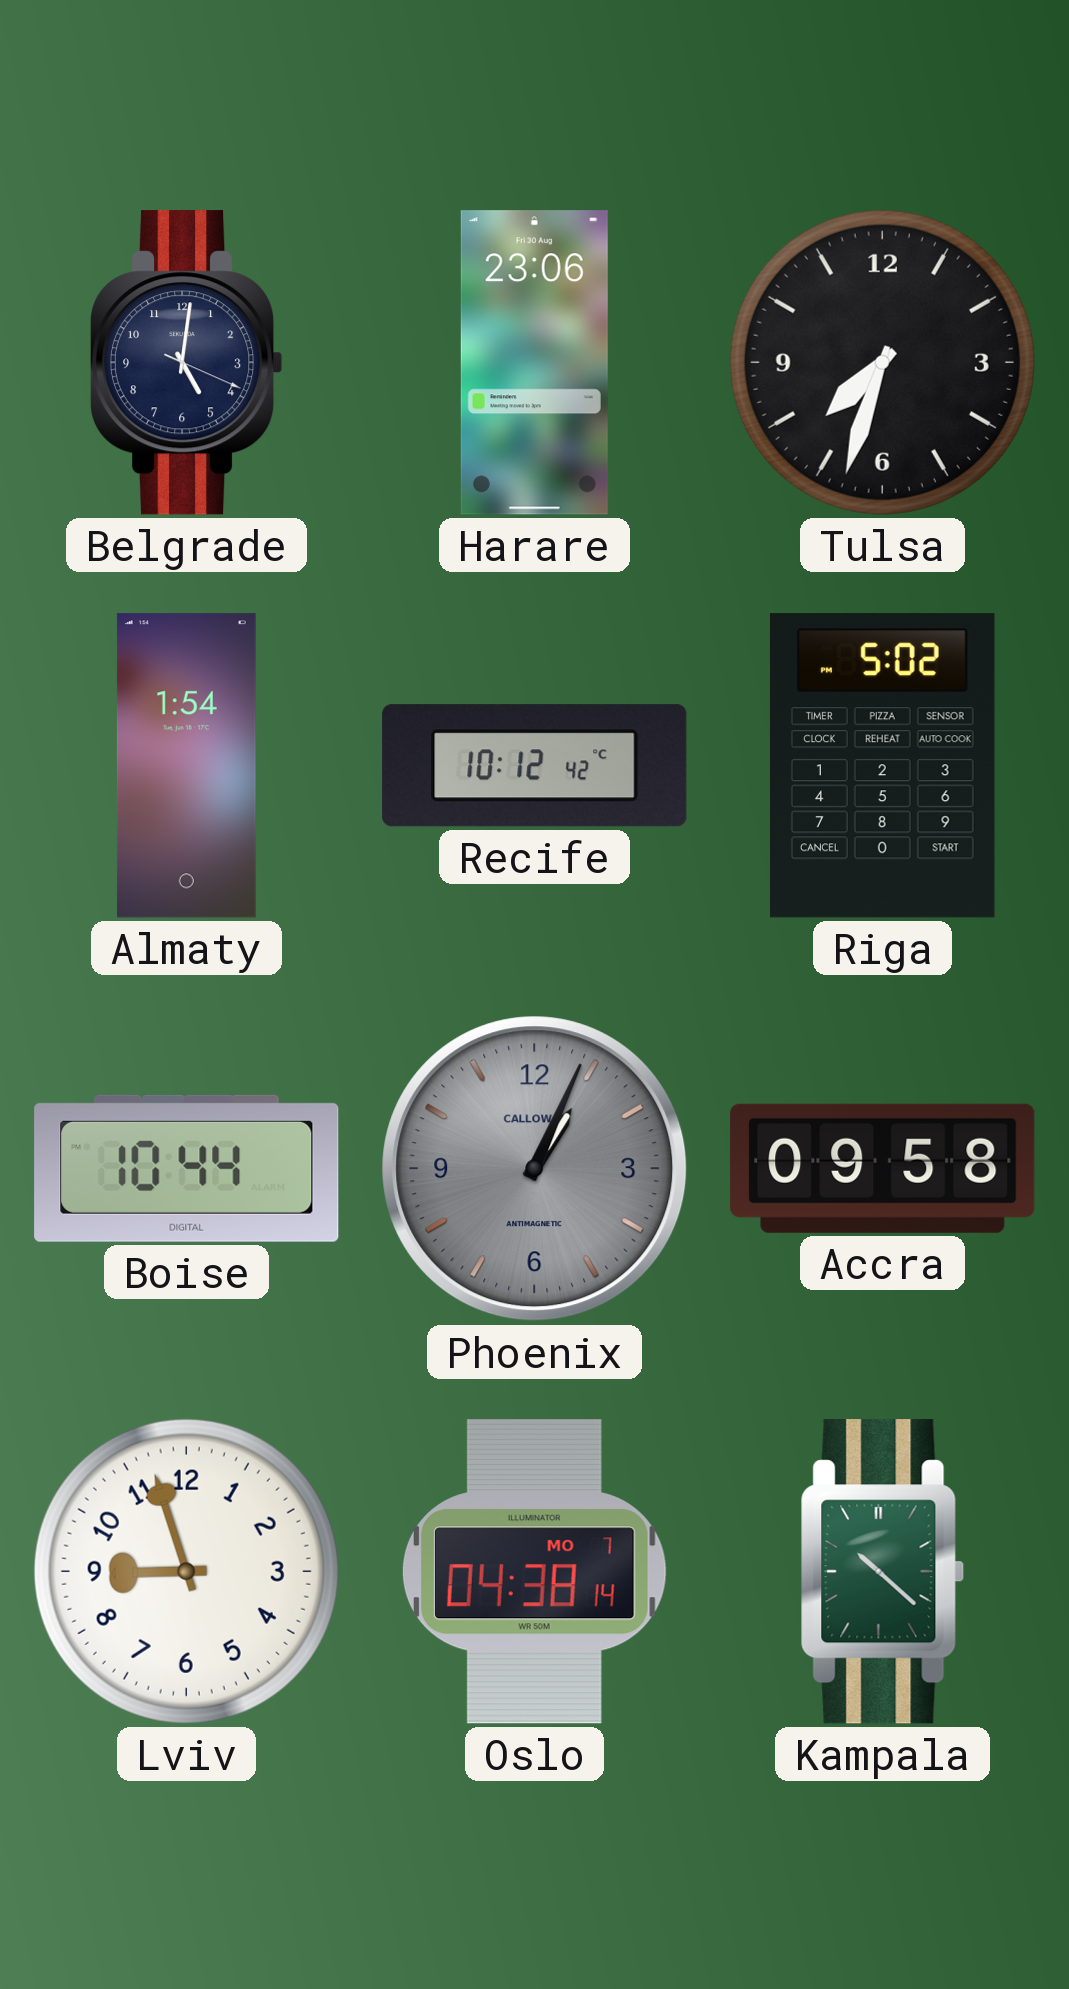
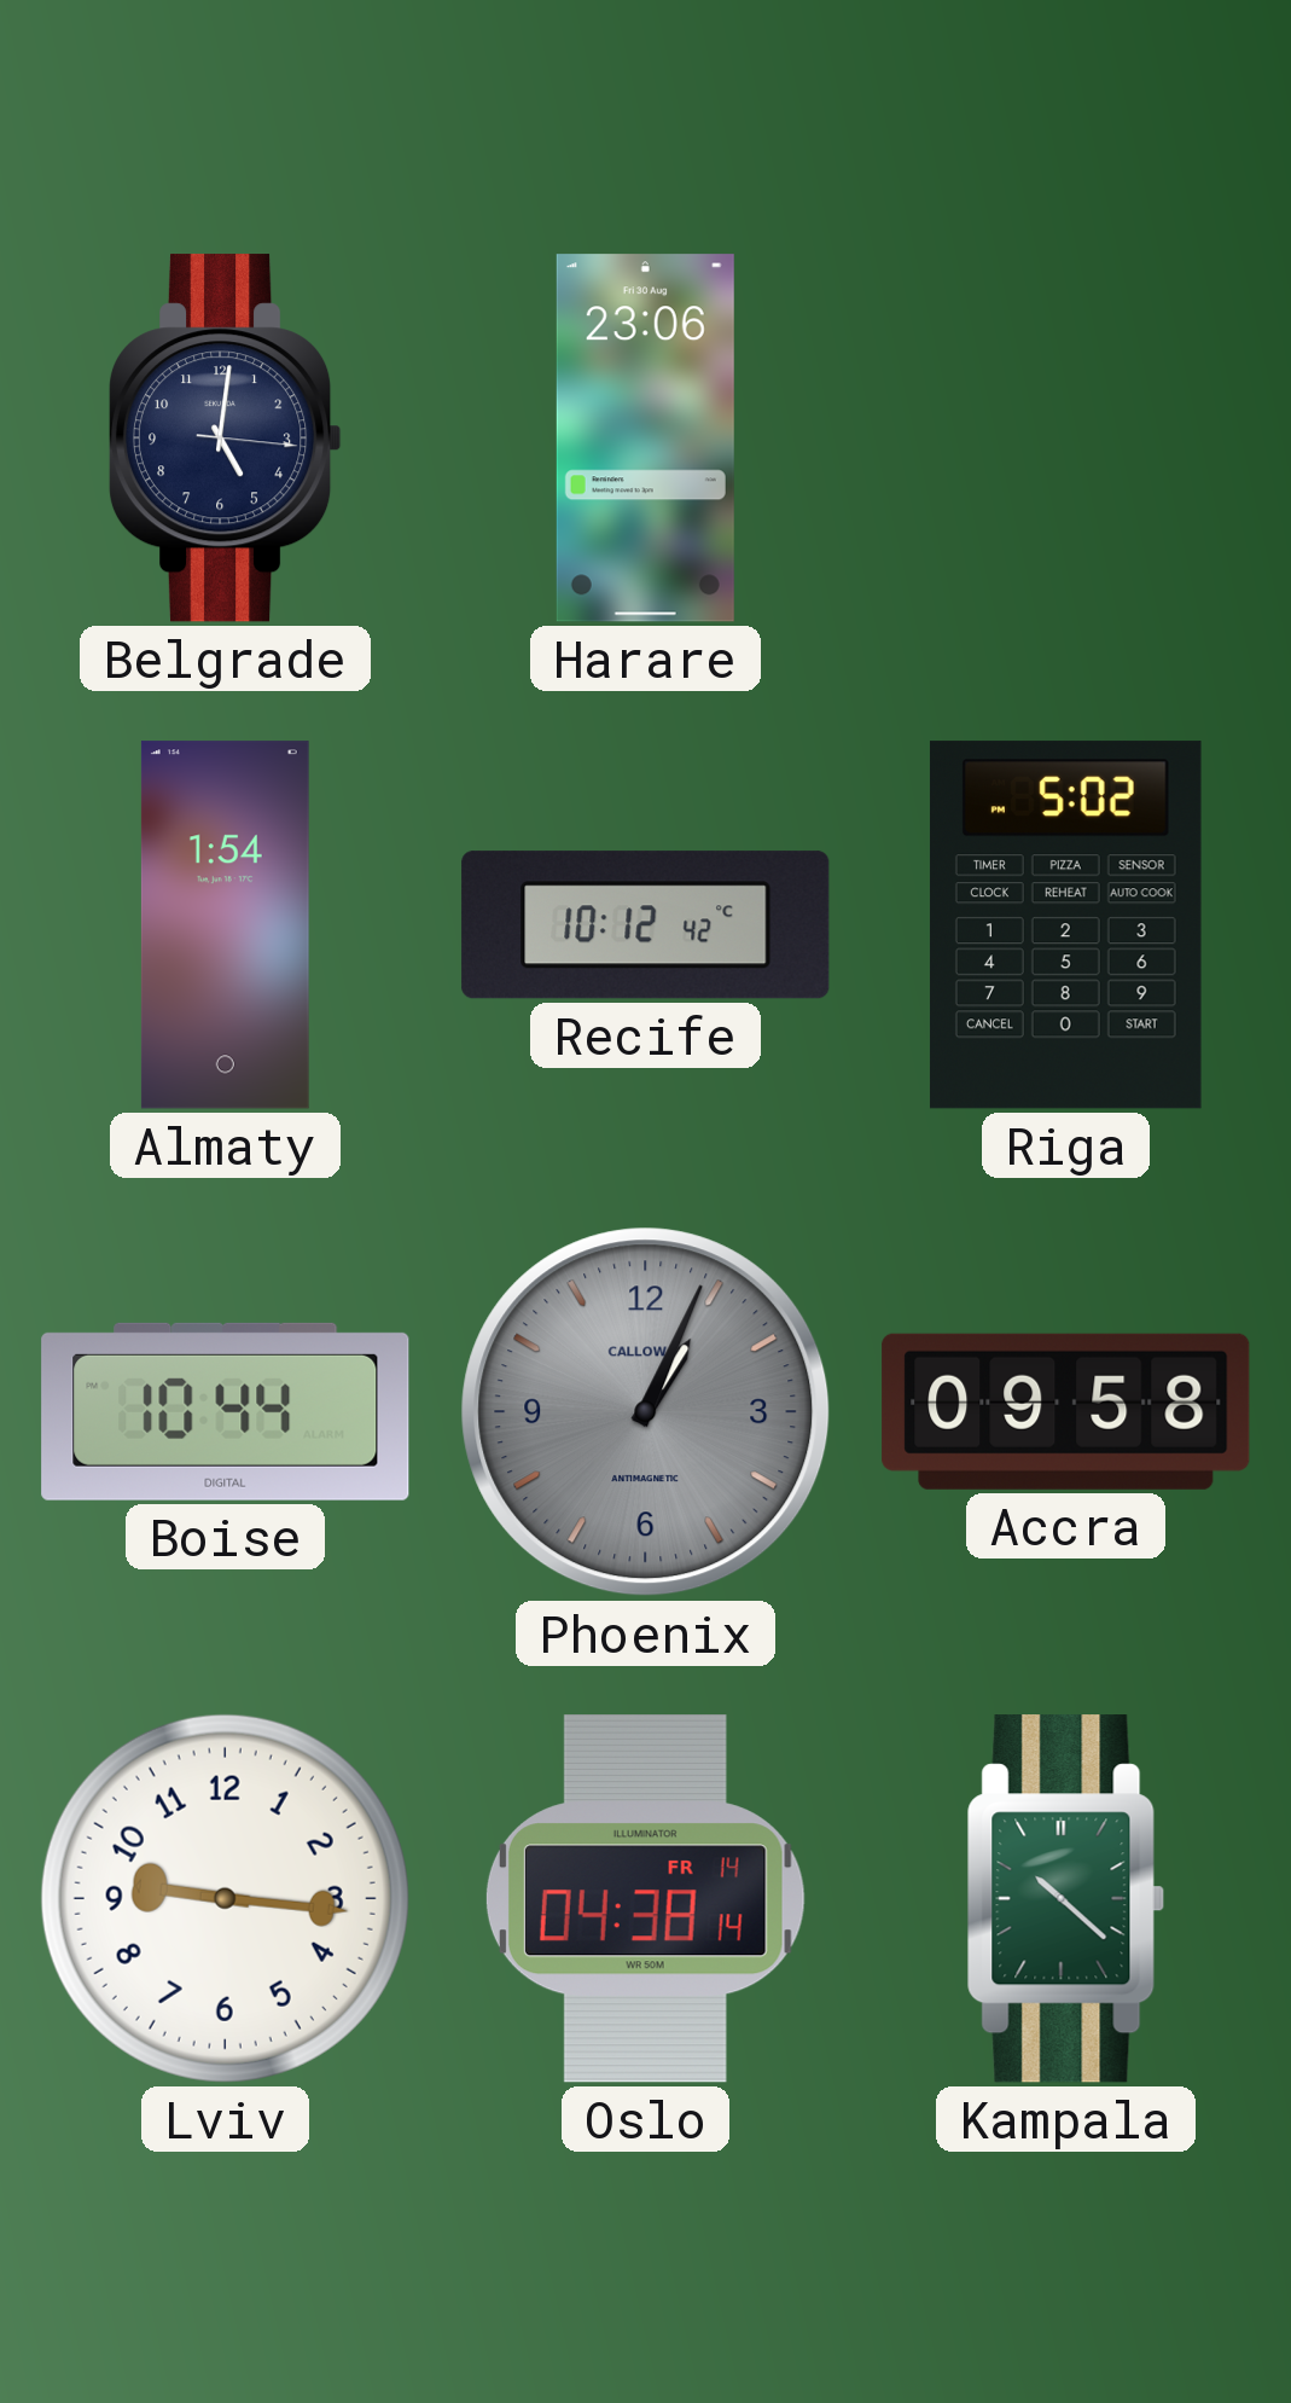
Belgrade: 5:01:19 -> 5:01:16
Tulsa: 7:33 -> none
Lviv: 8:57 -> 9:16
Oslo date: MO 7 -> FR 14
